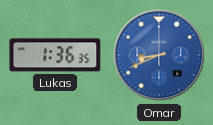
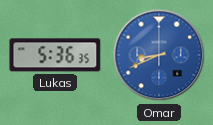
Lukas: 1:36 -> 5:36
